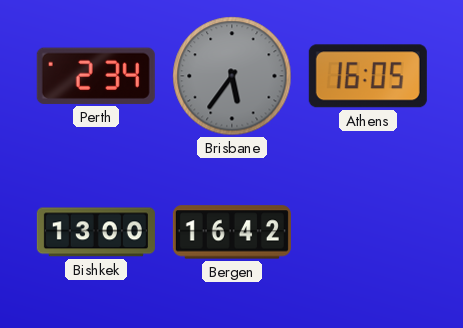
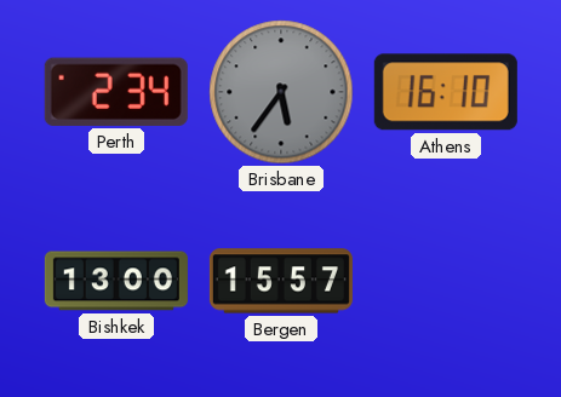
Athens: 16:05 -> 16:10
Bergen: 16:42 -> 15:57
